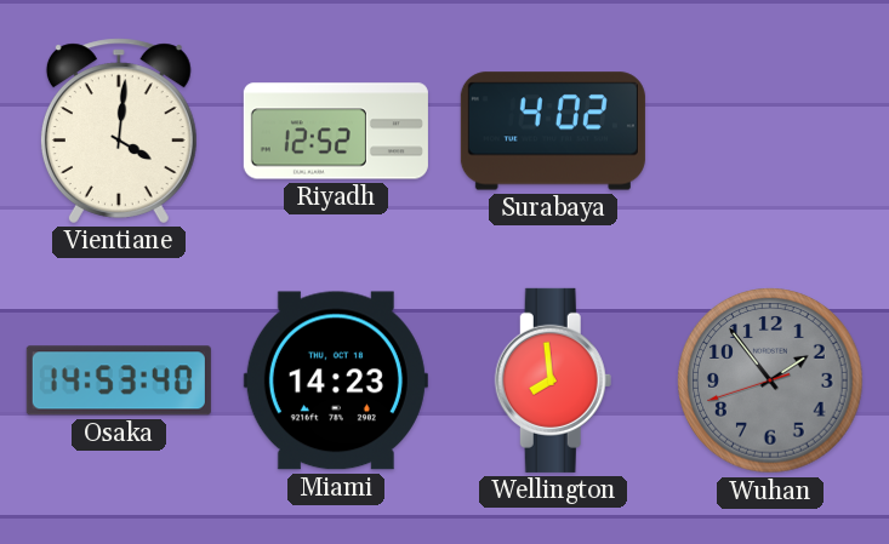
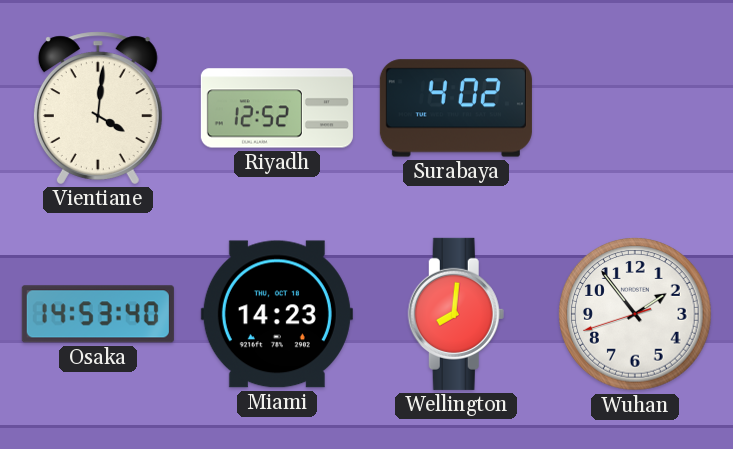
Wellington: 7:59 -> 8:01
Wuhan dial: grey -> white
